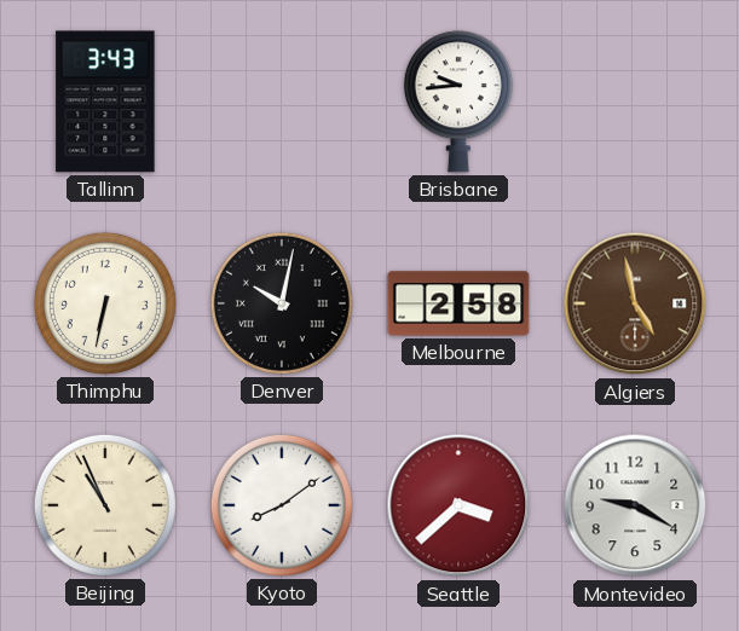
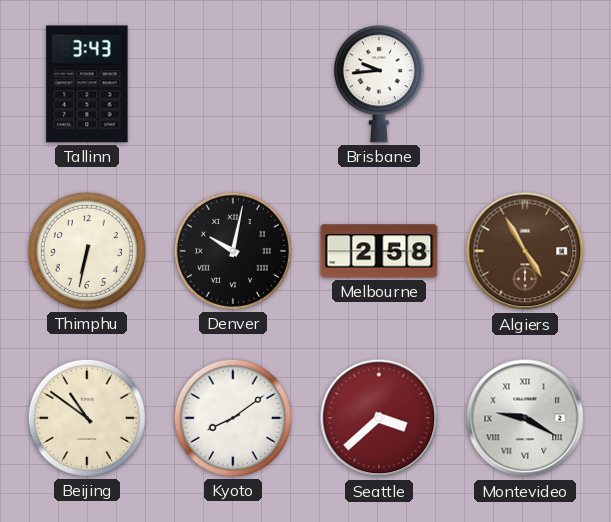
Algiers: 4:58 -> 4:55
Beijing: 10:56 -> 10:51
Montevideo numerals: Arabic -> Roman
